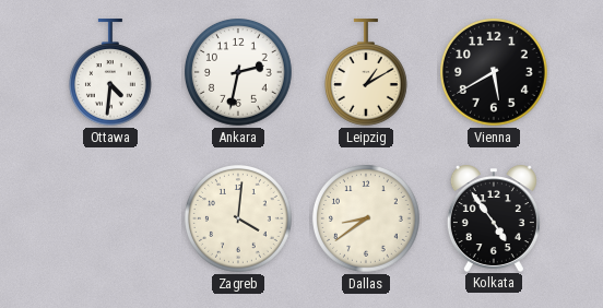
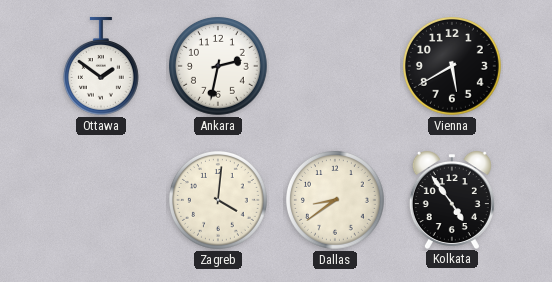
Ottawa: 4:31 -> 1:51
Leipzig: 1:10 -> none
